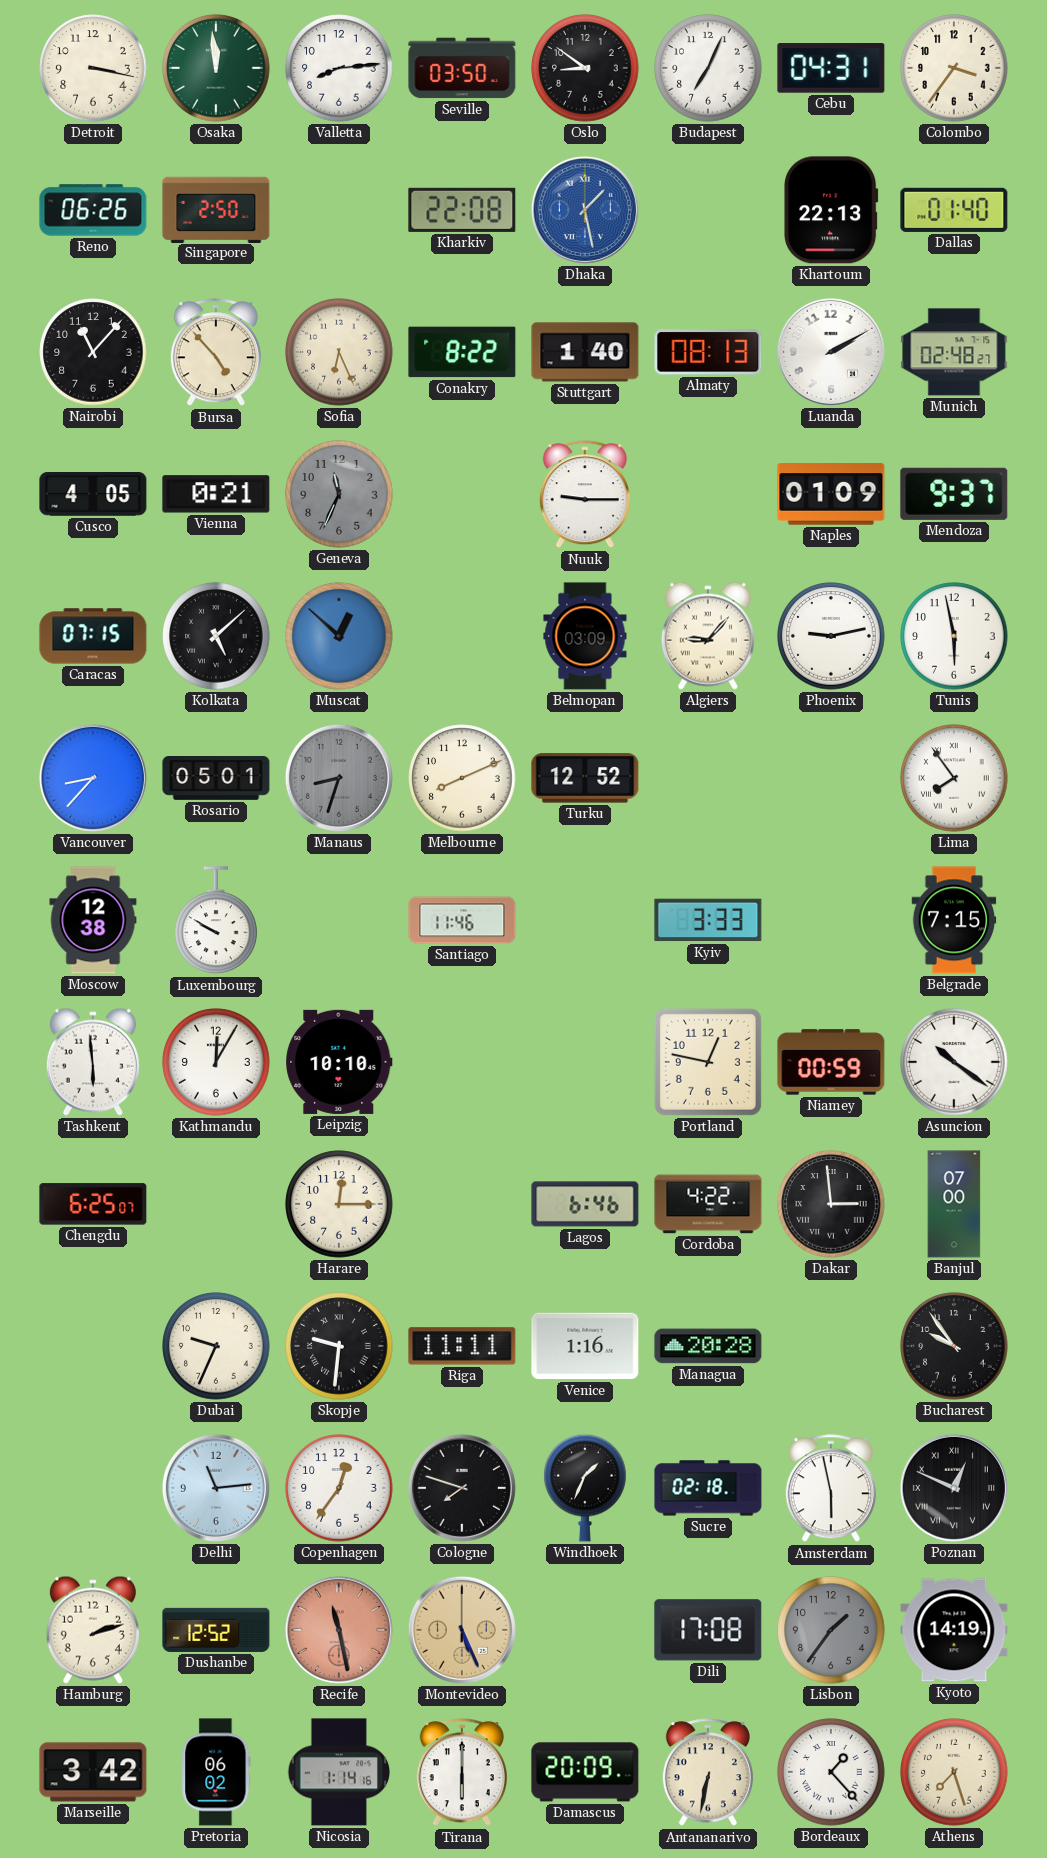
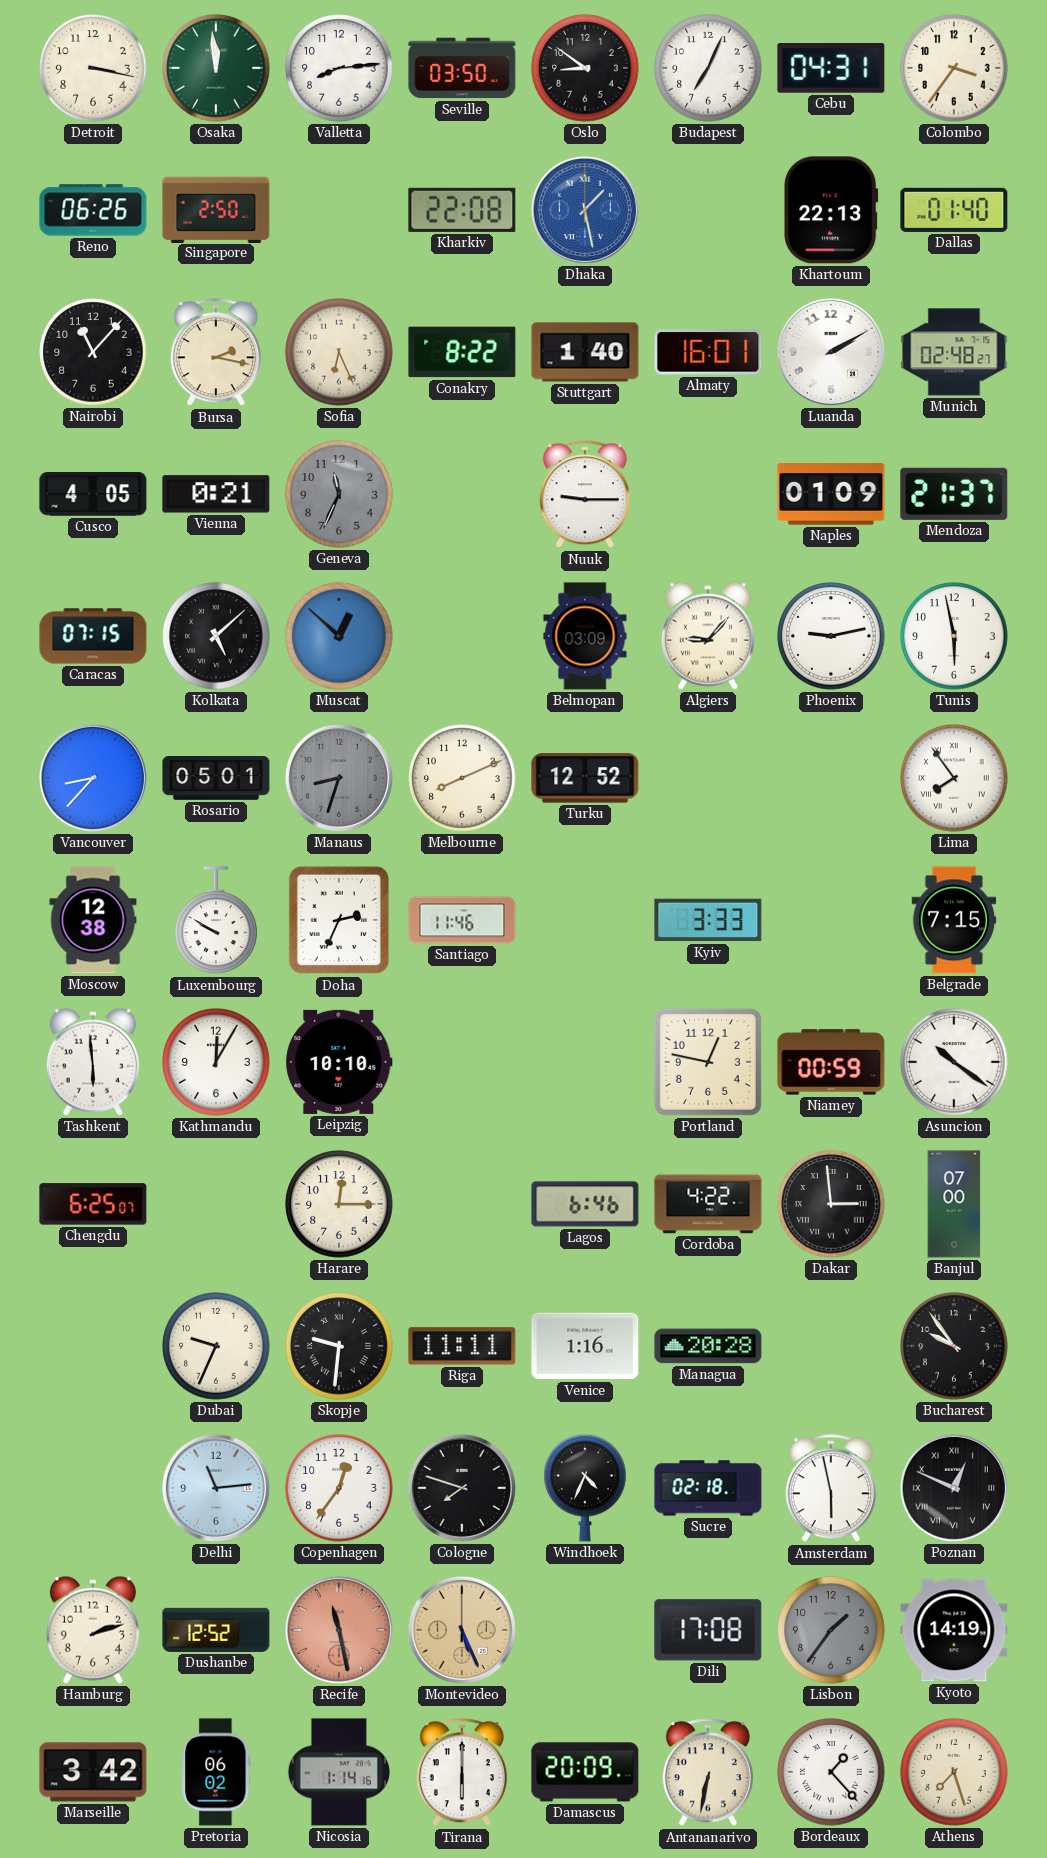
Bursa: 4:53 -> 2:17
Almaty: 08:13 -> 16:01
Mendoza: 9:37 -> 21:37
Doha: none -> 2:34
Windhoek: 1:34 -> 4:34
